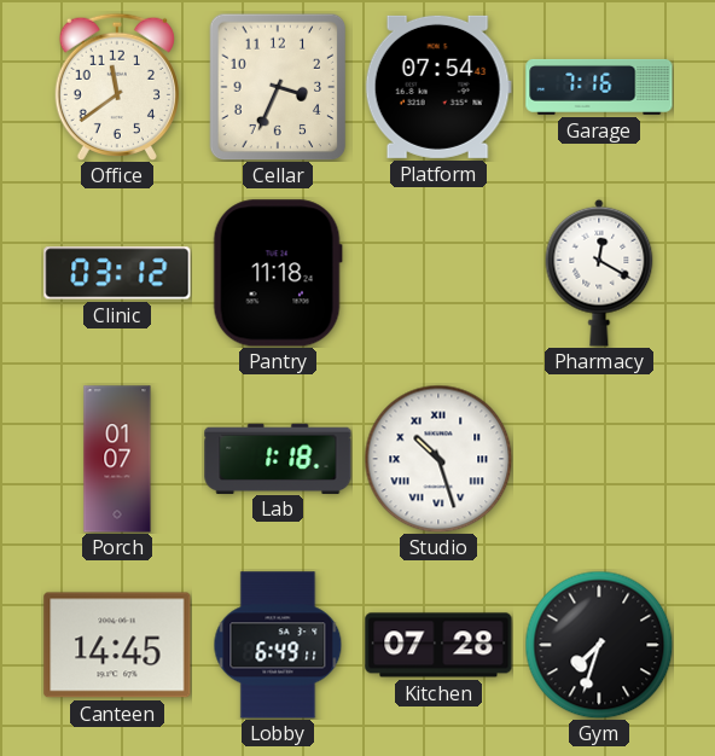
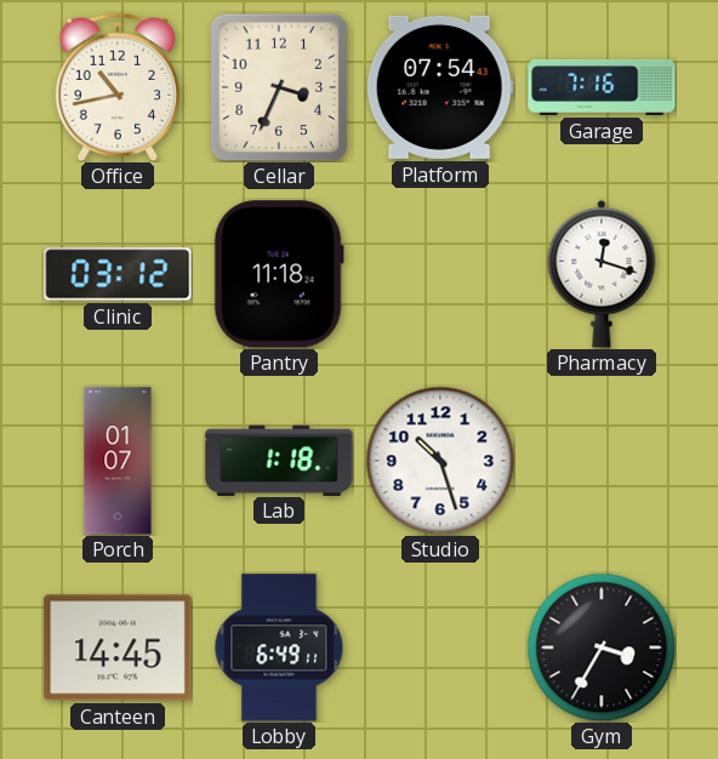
Office: 11:39 -> 10:43
Pharmacy: 12:20 -> 12:18
Studio numerals: Roman -> Arabic
Kitchen: 07:28 -> none
Gym: 7:33 -> 3:35
